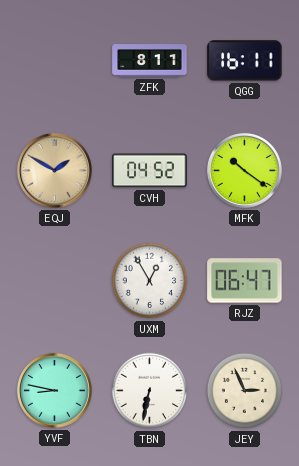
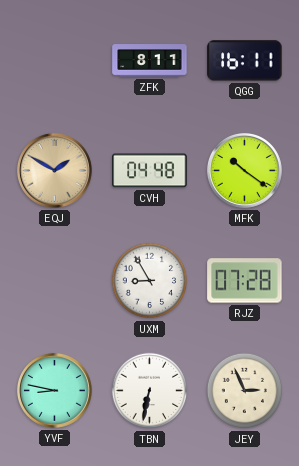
CVH: 04:52 -> 04:48
UXM: 12:55 -> 8:55
RJZ: 06:47 -> 07:28
